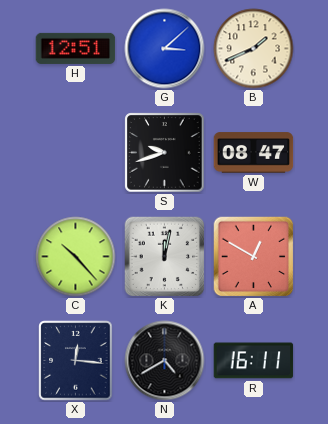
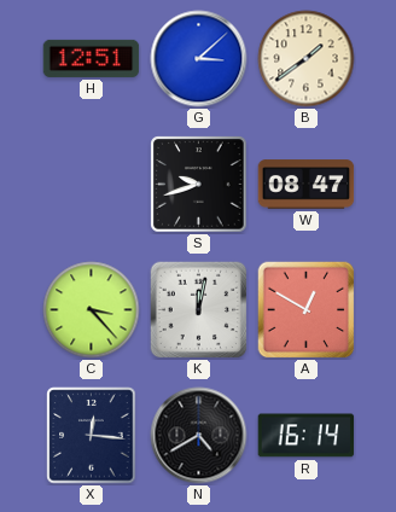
B: 1:41 -> 1:39
C: 10:23 -> 3:23
R: 16:11 -> 16:14
